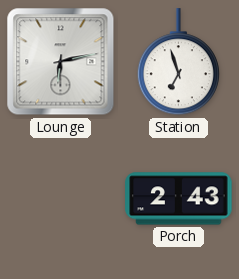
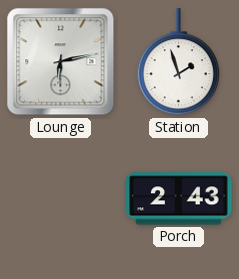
Station: 6:57 -> 1:57
